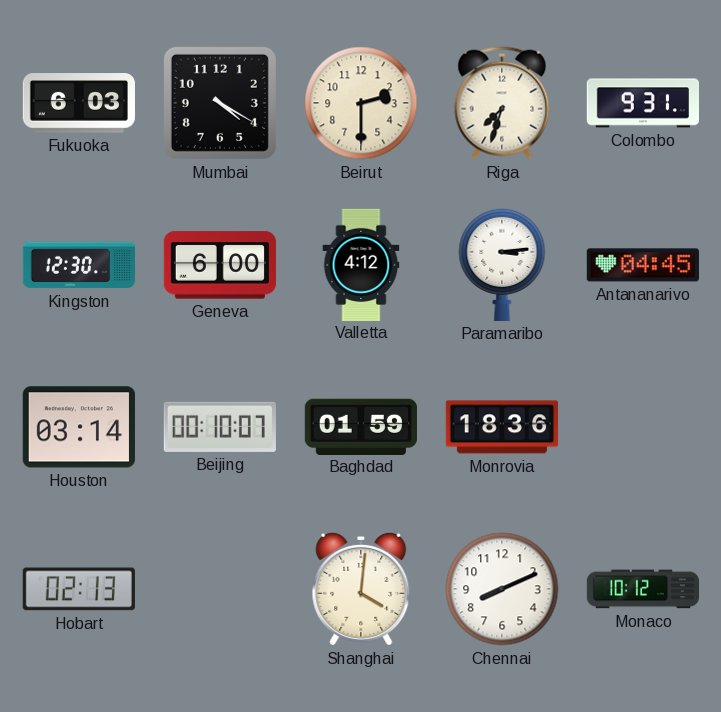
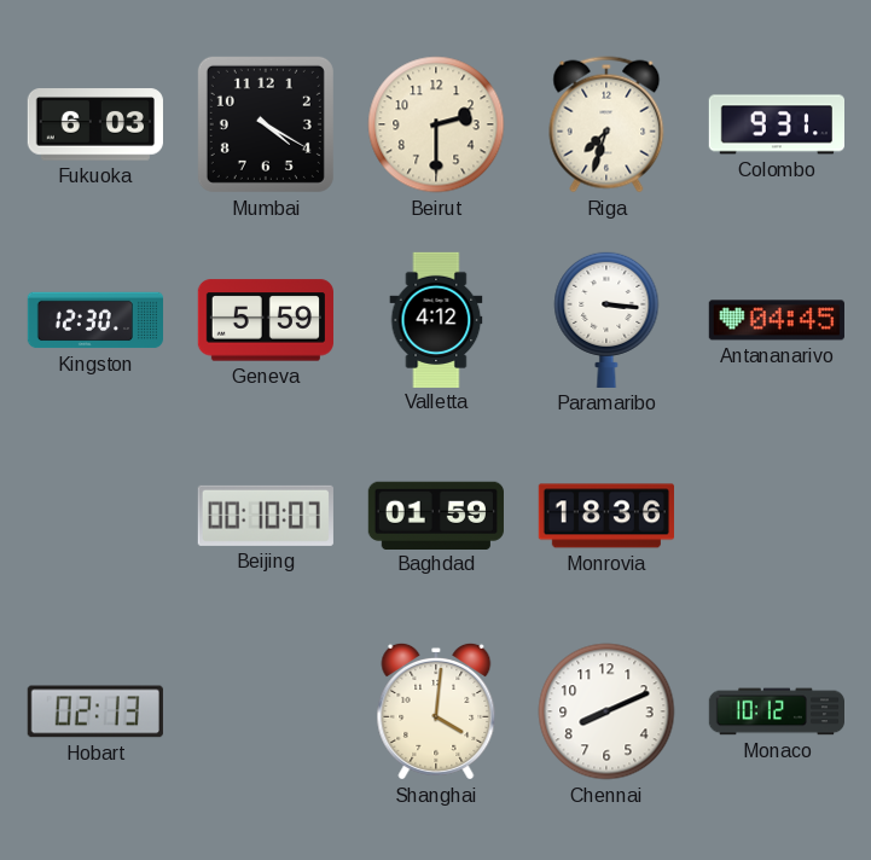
Geneva: 6:00 -> 5:59
Paramaribo: 3:14 -> 3:16
Houston: 03:14 -> none
